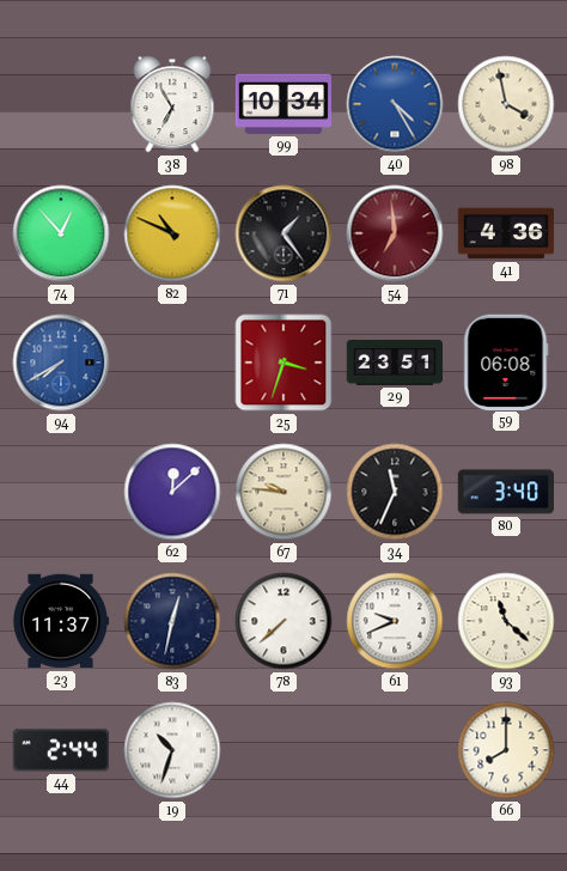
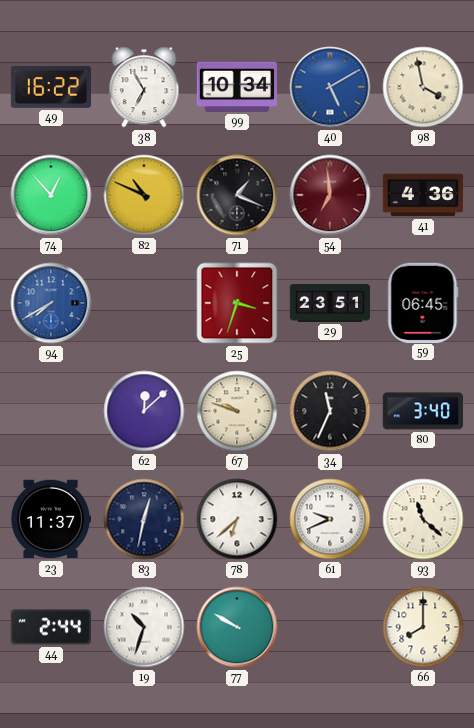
49: none -> 16:22
40: 4:25 -> 5:10
71: 1:24 -> 1:19
59: 06:08 -> 06:45
67: 9:46 -> 9:48
78: 7:38 -> 6:38
77: none -> 9:50
